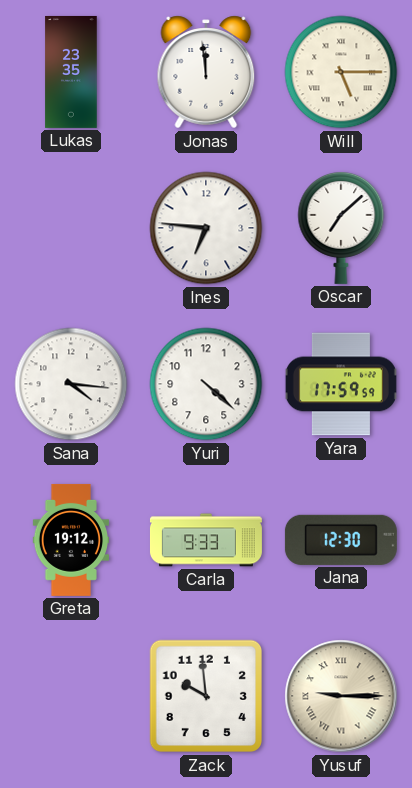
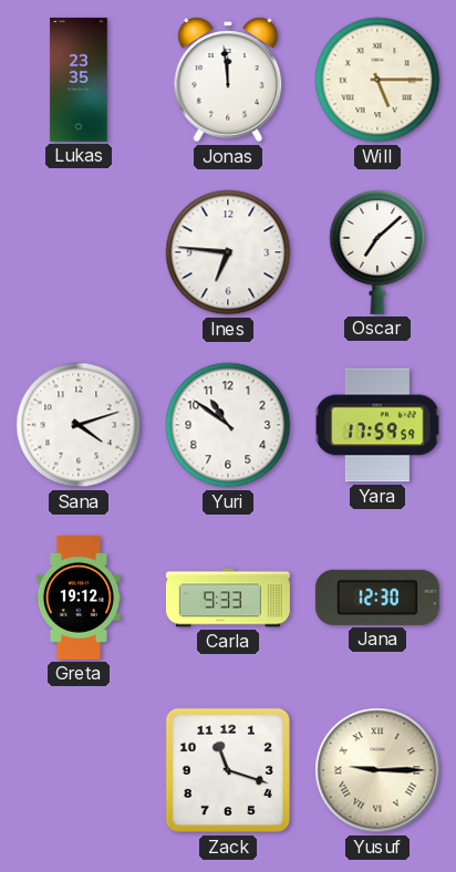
Sana: 4:16 -> 4:12
Yuri: 4:22 -> 10:51
Zack: 9:59 -> 11:18
